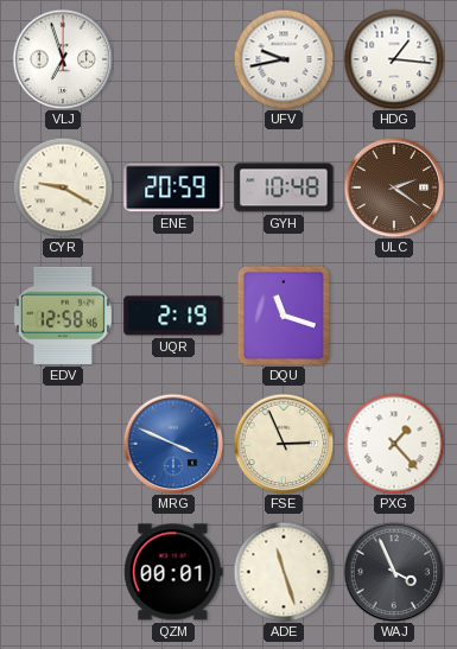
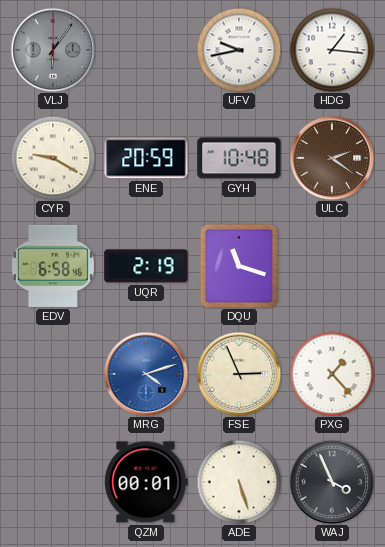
VLJ: 6:57 -> 6:06
VLJ dial: white -> grey
EDV: 12:58 -> 6:58
MRG: 3:49 -> 4:12
ADE: 11:27 -> 5:27
